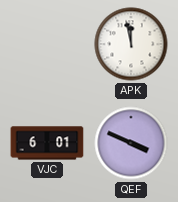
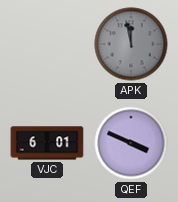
APK dial: white -> grey
